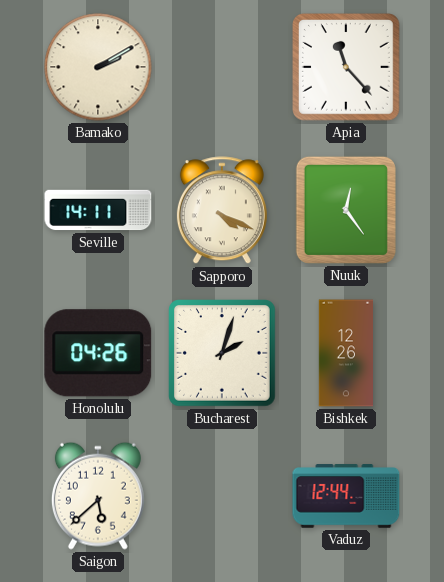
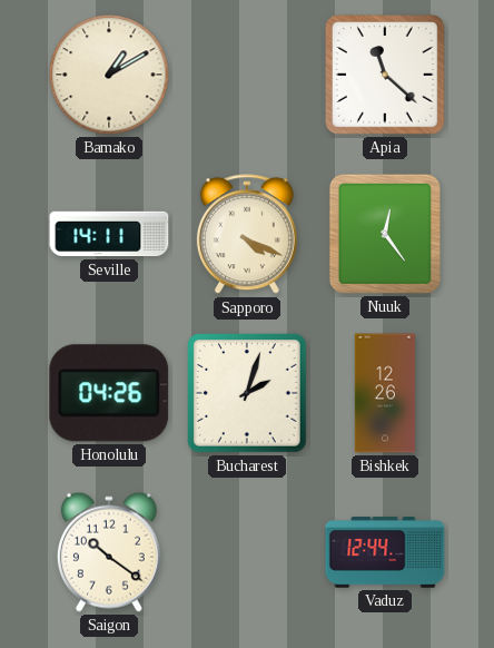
Bamako: 2:10 -> 1:10
Apia: 11:23 -> 11:22
Saigon: 5:38 -> 10:21
